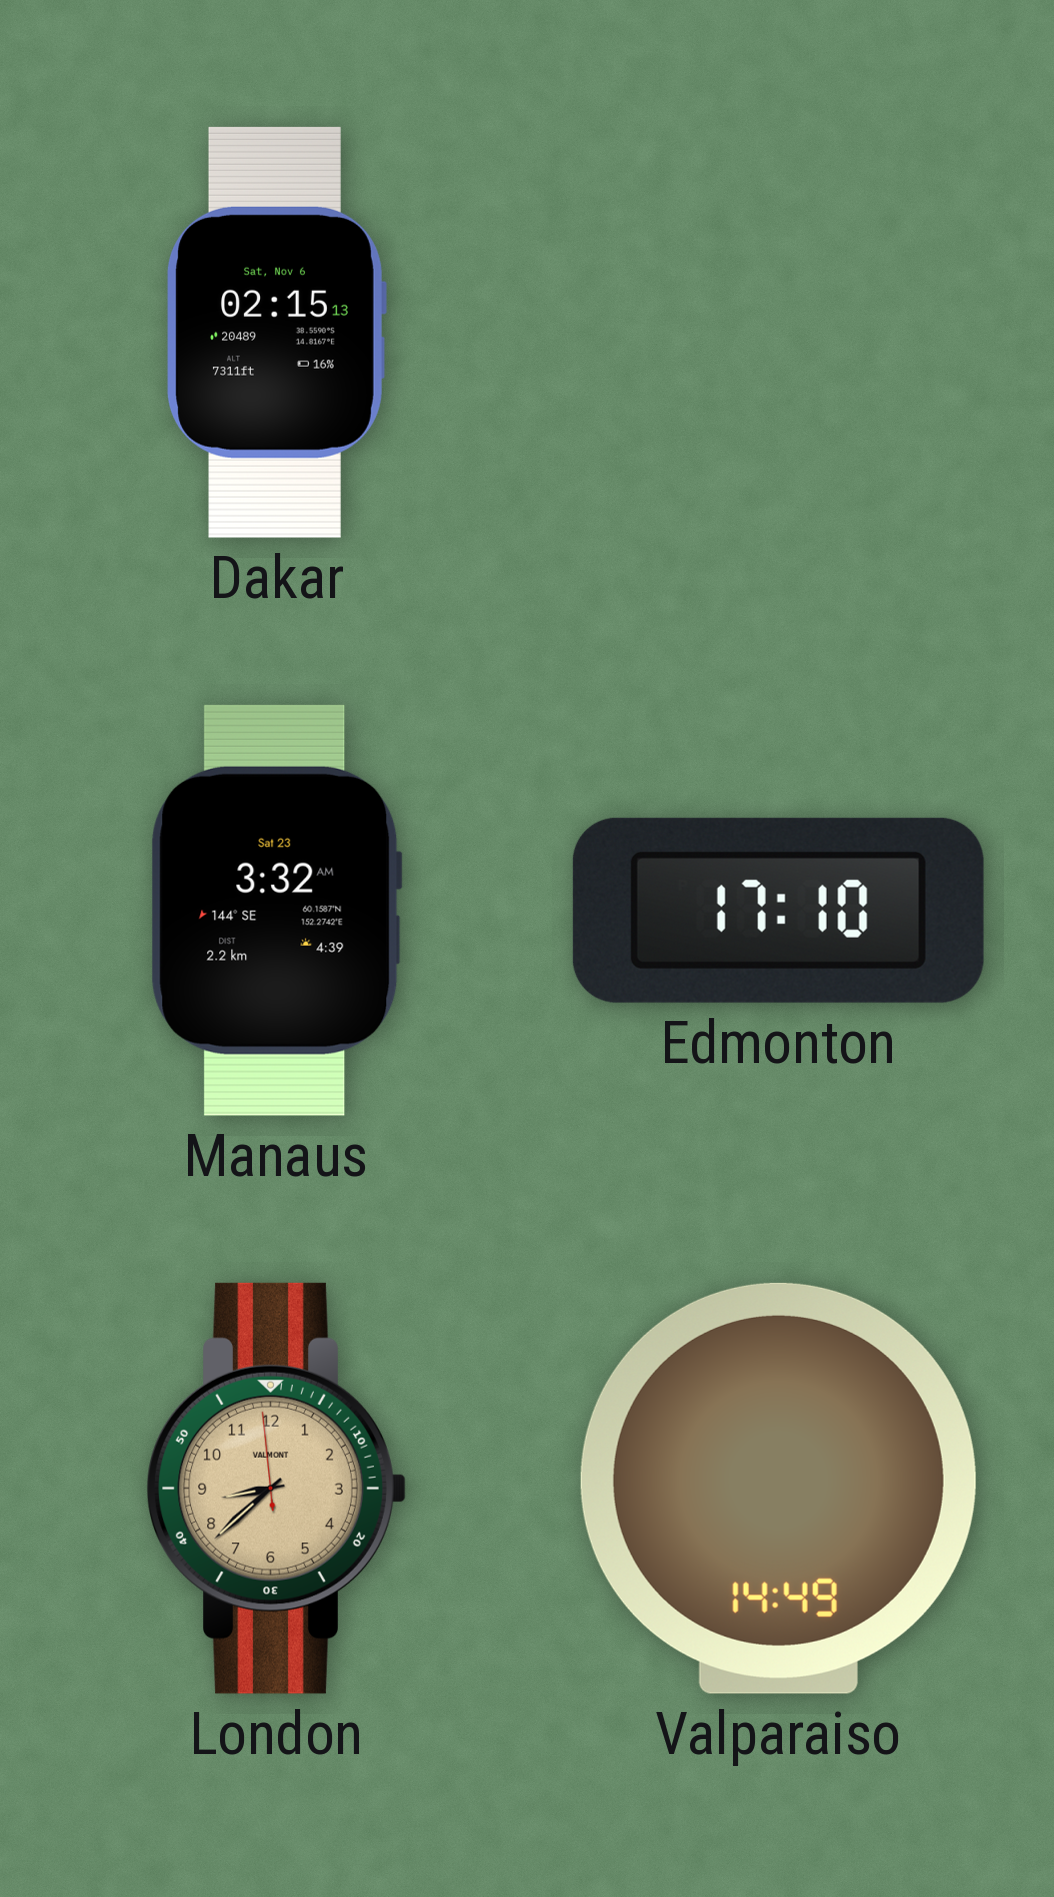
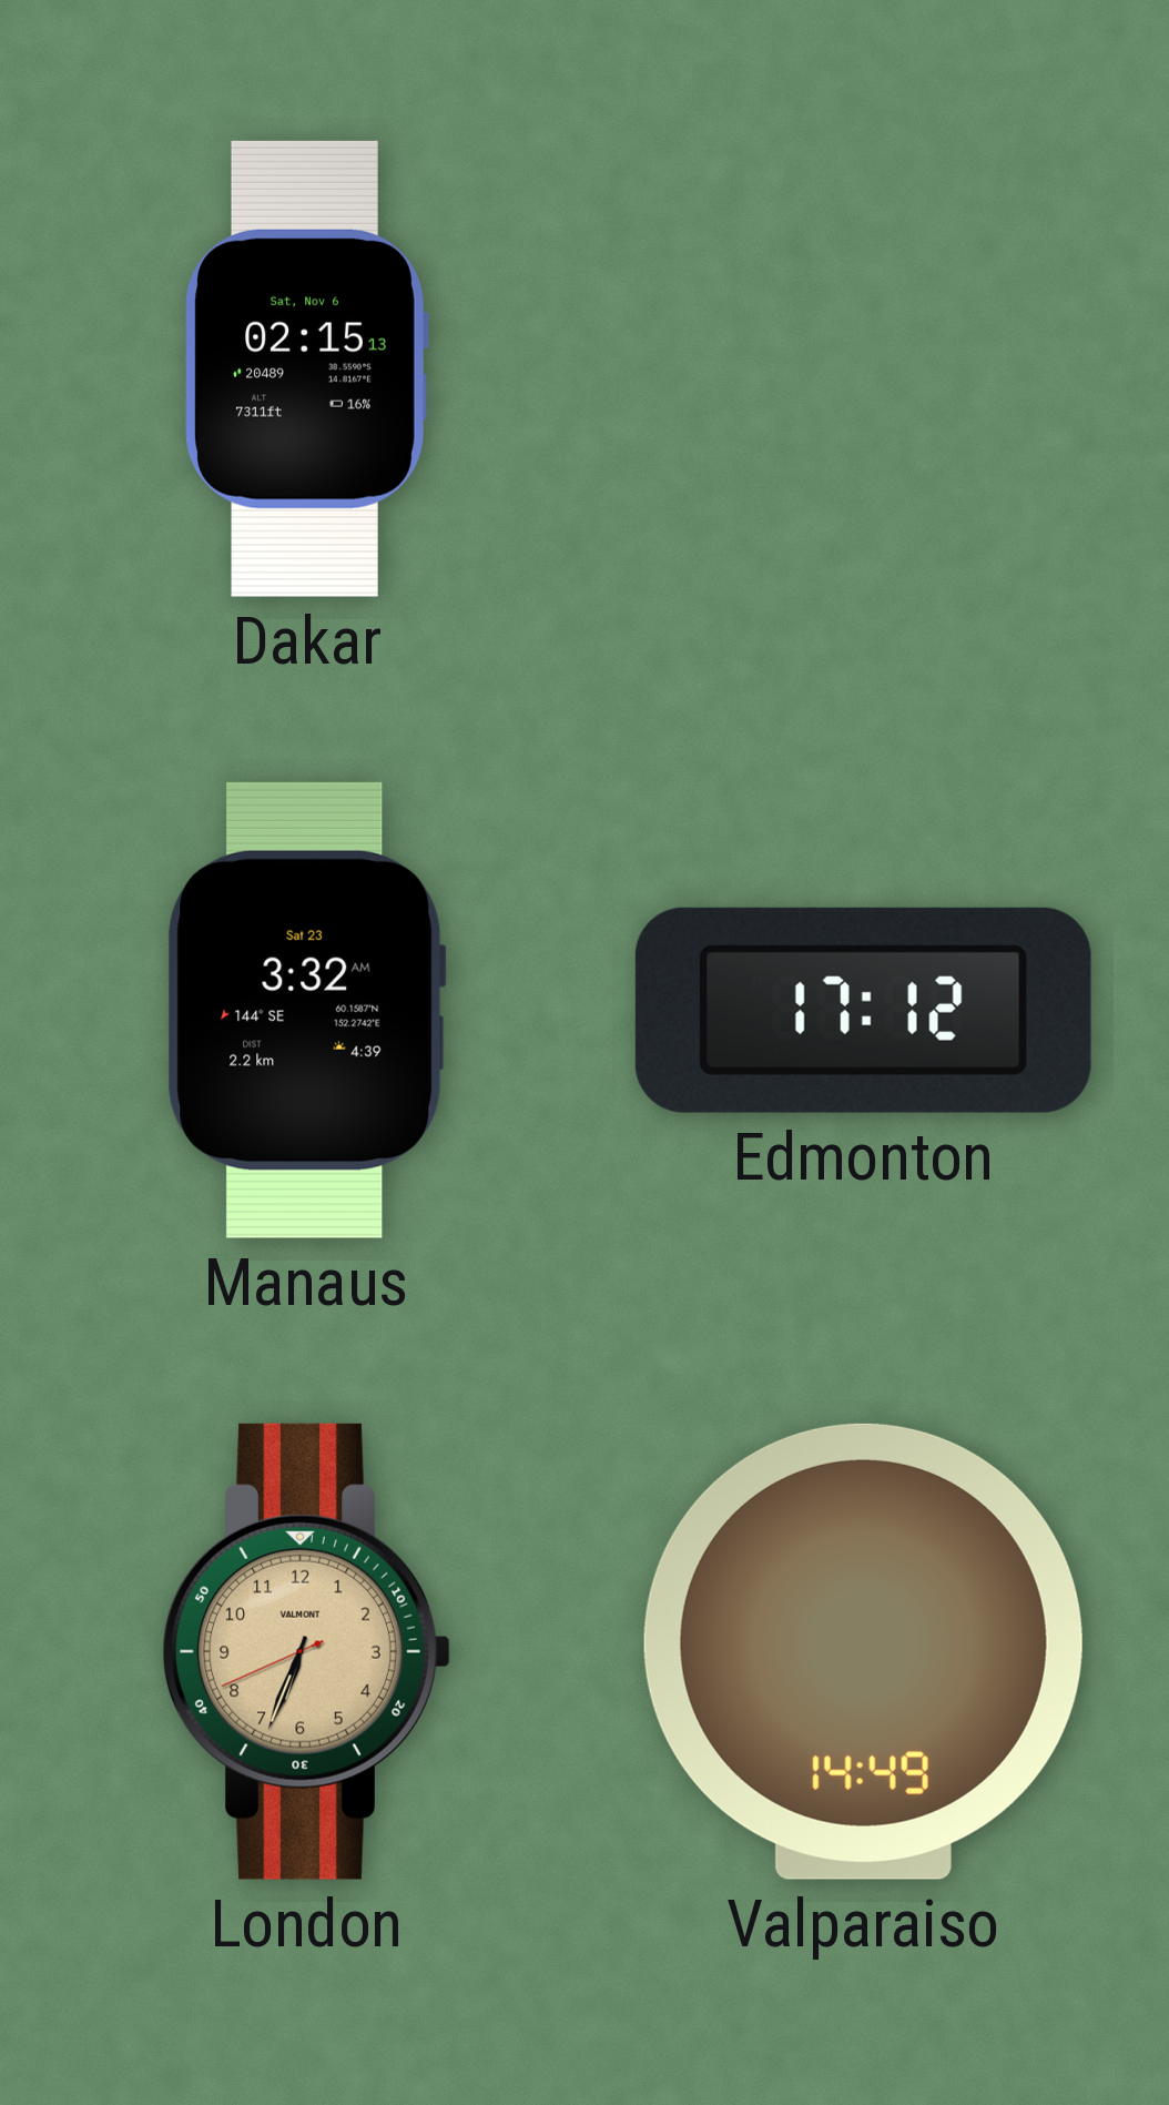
Edmonton: 17:10 -> 17:12
London: 8:37 -> 6:33
